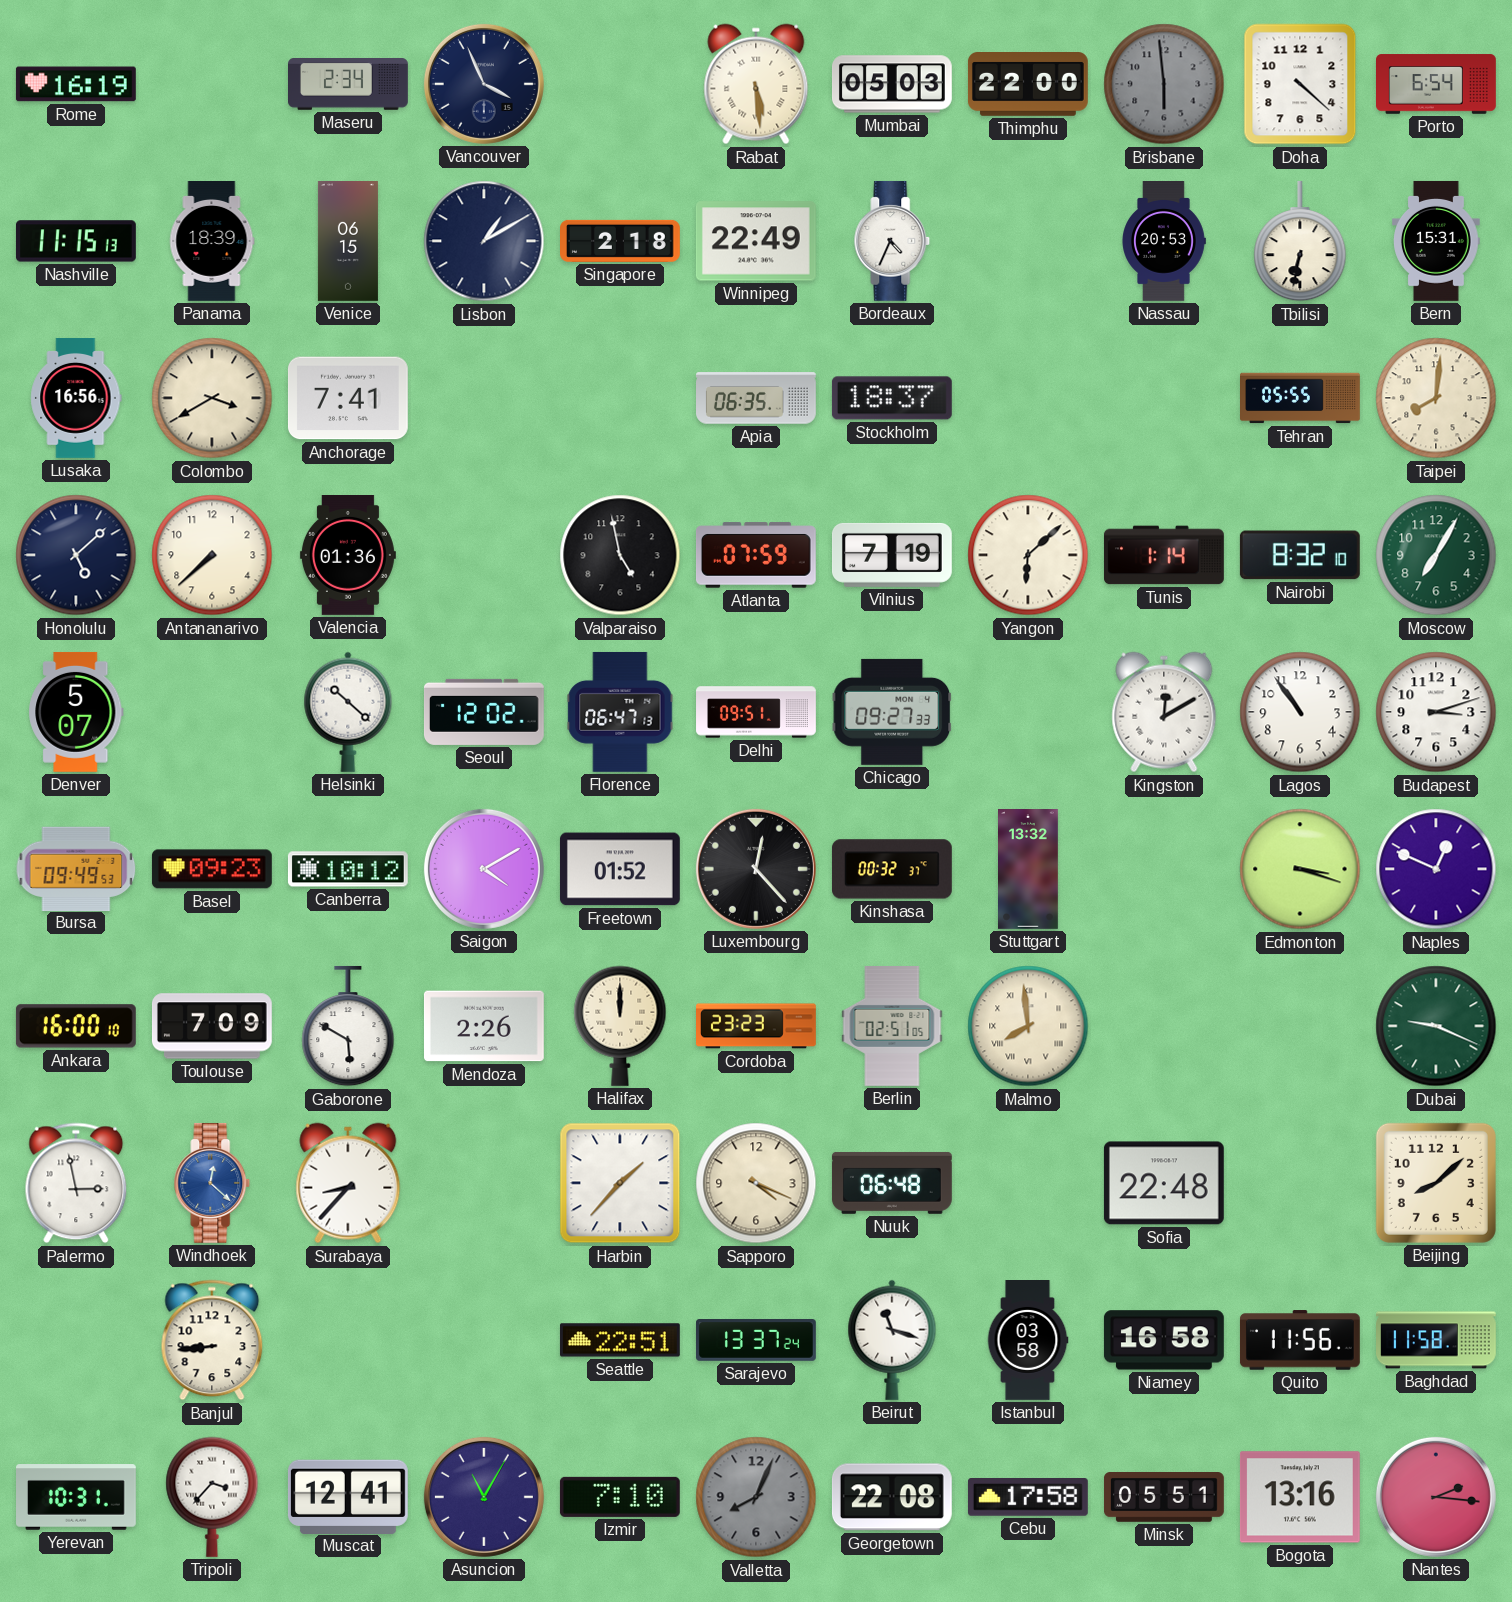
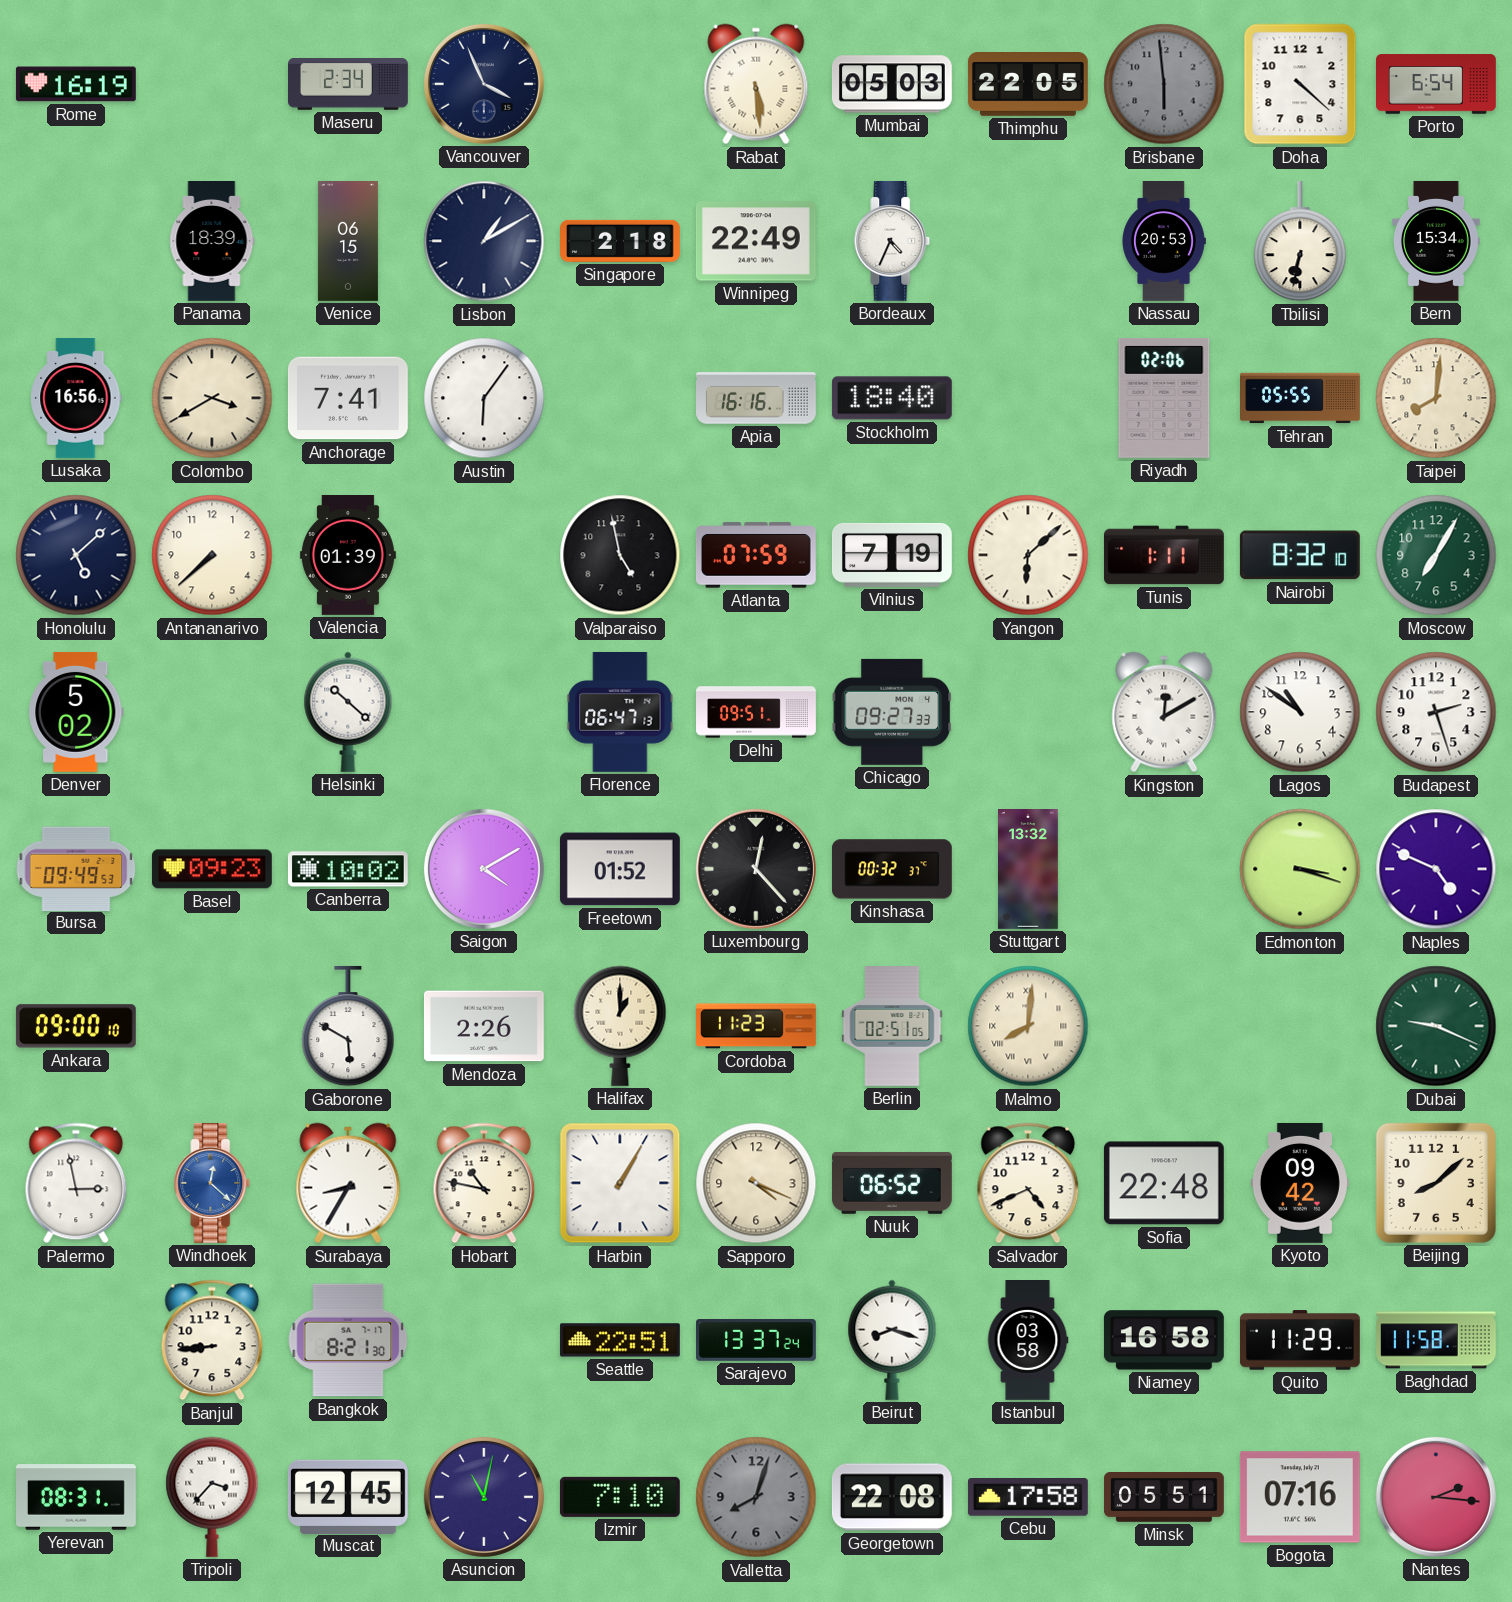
Thimphu: 22:00 -> 22:05
Nashville: 11:15 -> none
Bern: 15:31 -> 15:34
Austin: none -> 6:06
Apia: 06:35 -> 16:16
Stockholm: 18:37 -> 18:40
Riyadh: none -> 02:06
Valencia: 01:36 -> 01:39
Tunis: 1:14 -> 1:11
Denver: 5:07 -> 5:02
Seoul: 12:02 -> none
Lagos: 10:54 -> 10:51
Budapest: 3:12 -> 2:27
Canberra: 10:12 -> 10:02
Naples: 12:49 -> 4:49
Ankara: 16:00 -> 09:00
Toulouse: 7:09 -> none
Halifax: 12:00 -> 1:00
Cordoba: 23:23 -> 11:23
Malmo: 7:59 -> 8:01
Surabaya: 8:37 -> 8:35
Hobart: none -> 10:47
Harbin: 1:37 -> 1:05
Nuuk: 06:48 -> 06:52
Salvador: none -> 4:41
Kyoto: none -> 09:42
Bangkok: none -> 8:21
Beirut: 11:18 -> 8:18
Quito: 11:56 -> 11:29
Yerevan: 10:31 -> 08:31
Muscat: 12:41 -> 12:45
Asuncion: 11:05 -> 11:02
Valletta: 8:04 -> 8:03
Bogota: 13:16 -> 07:16
